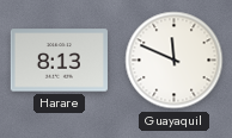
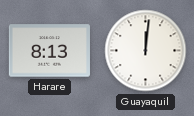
Guayaquil: 11:49 -> 12:01
